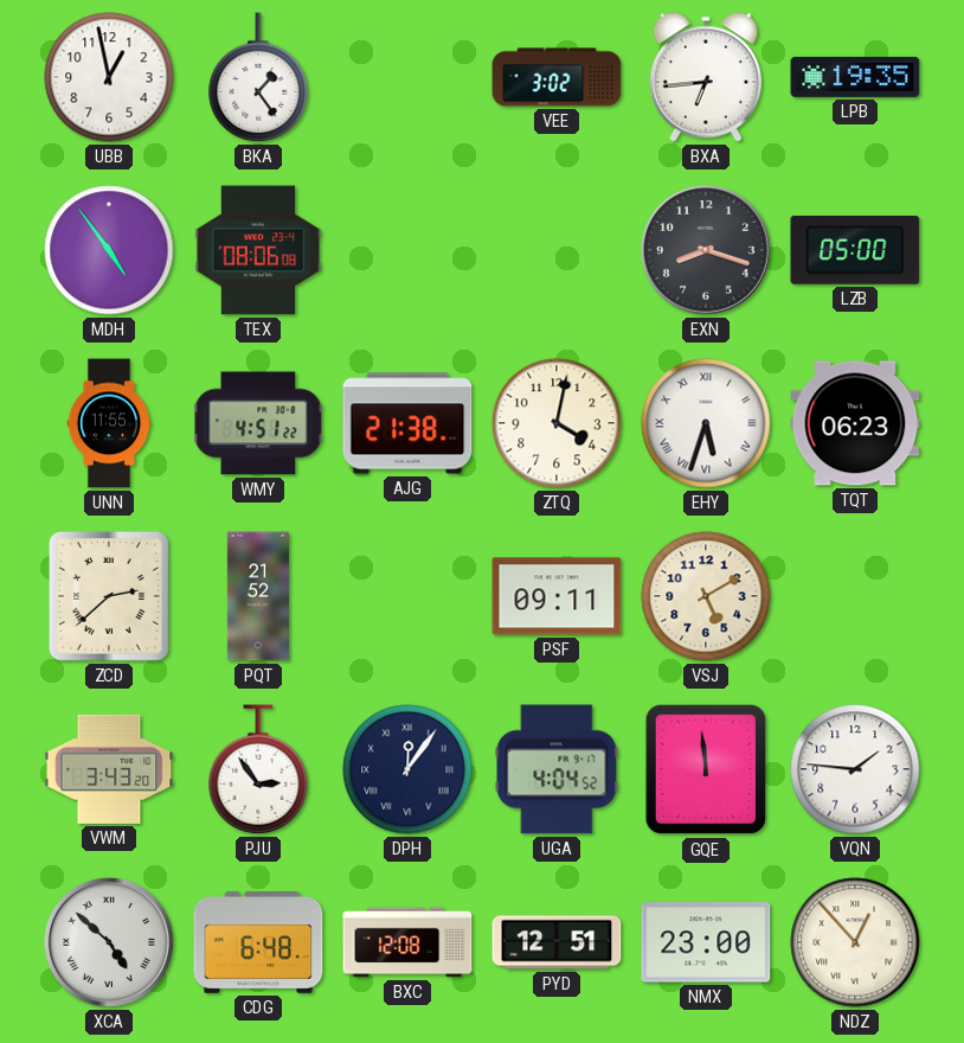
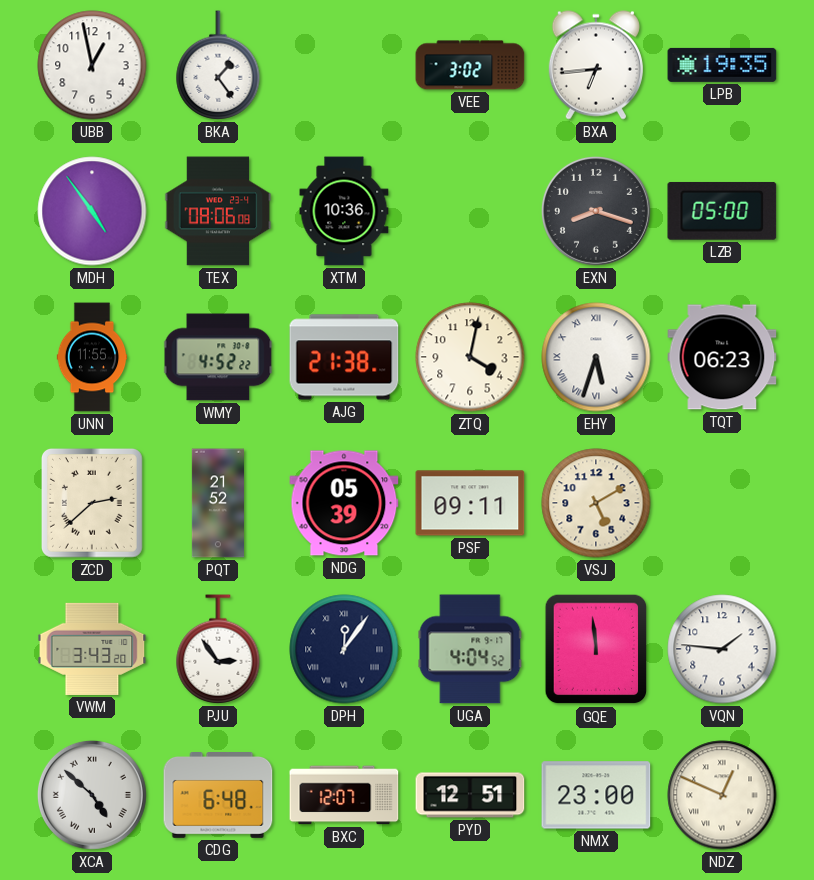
XTM: none -> 10:36
WMY: 4:51 -> 4:52
NDG: none -> 05:39
BXC: 12:08 -> 12:07
NDZ: 12:53 -> 12:49
